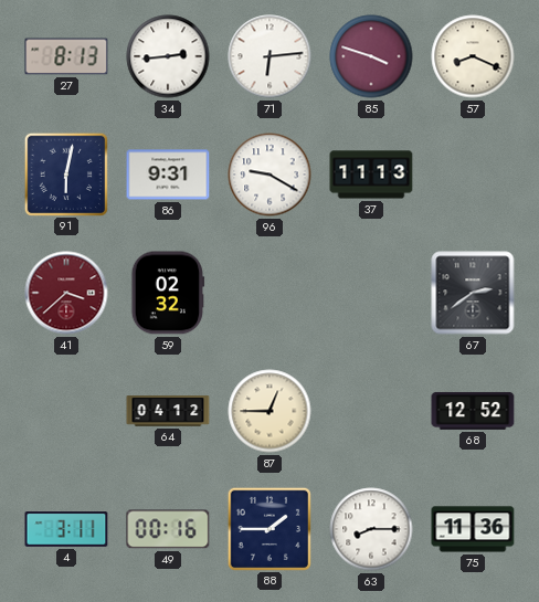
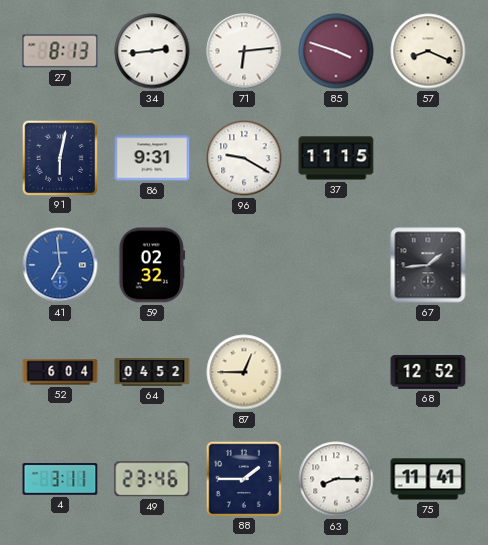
37: 11:13 -> 11:15
41: 3:38 -> 6:59
41 dial: burgundy -> blue
67: 2:39 -> 1:44
52: none -> 6:04
64: 04:12 -> 04:52
49: 00:16 -> 23:46
75: 11:36 -> 11:41
